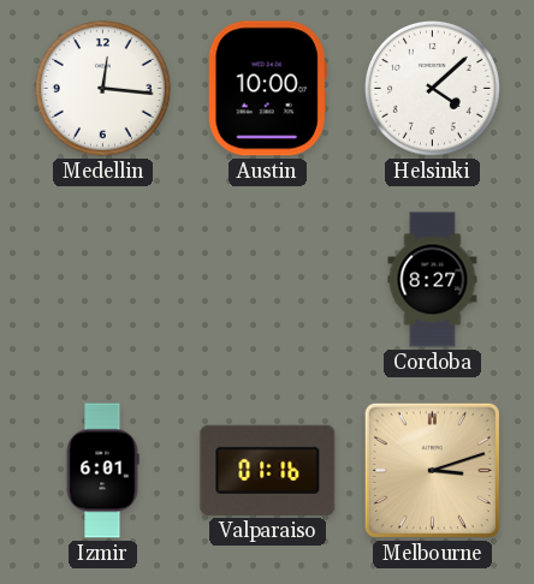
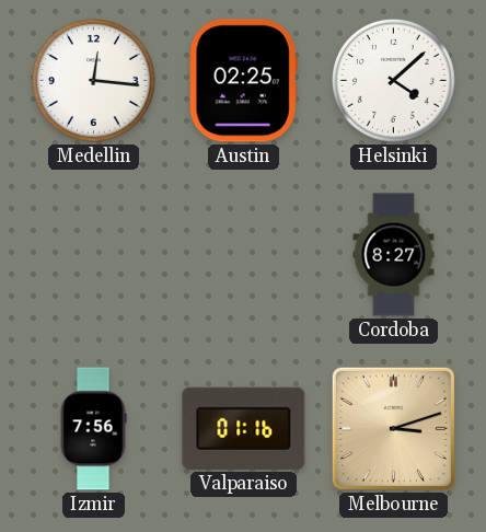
Austin: 10:00 -> 02:25
Izmir: 6:01 -> 7:56
